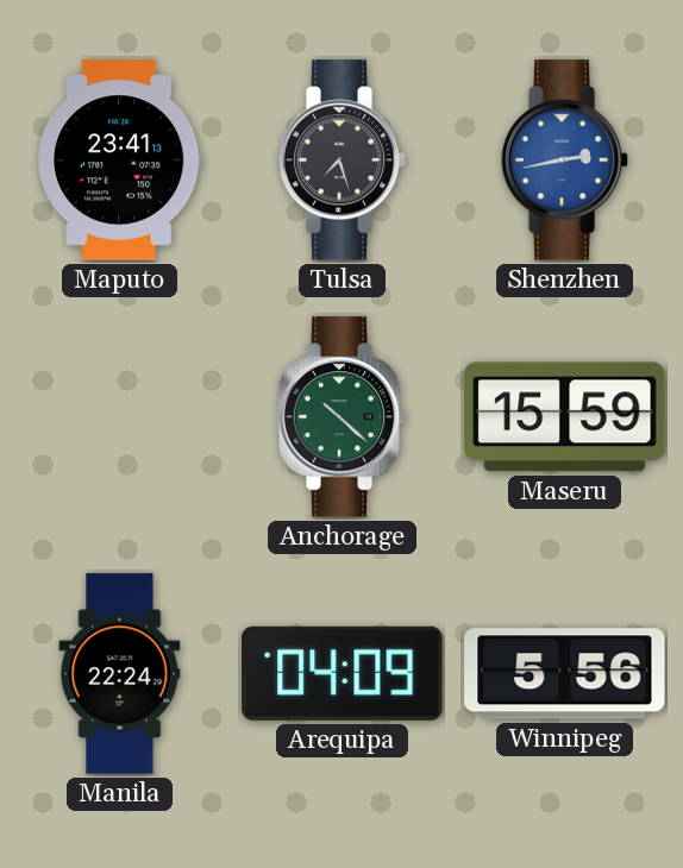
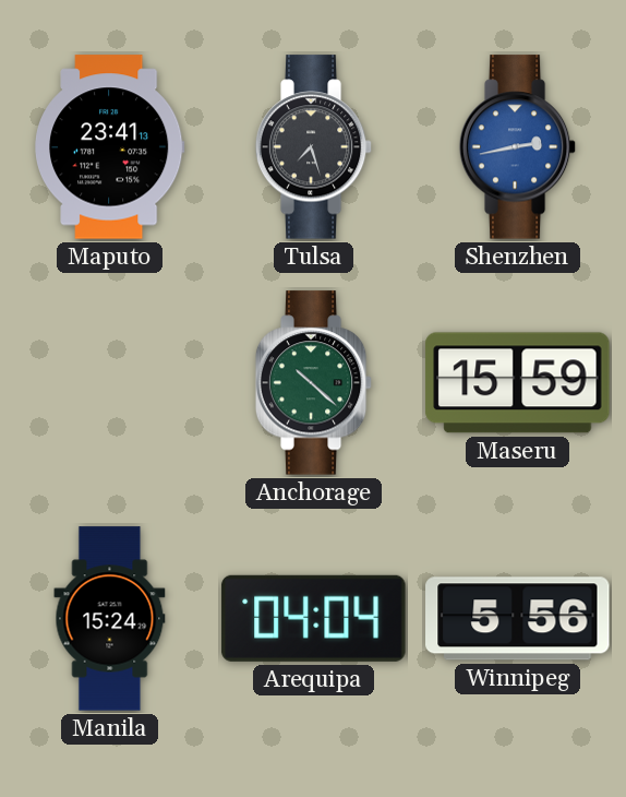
Manila: 22:24 -> 15:24
Arequipa: 04:09 -> 04:04
